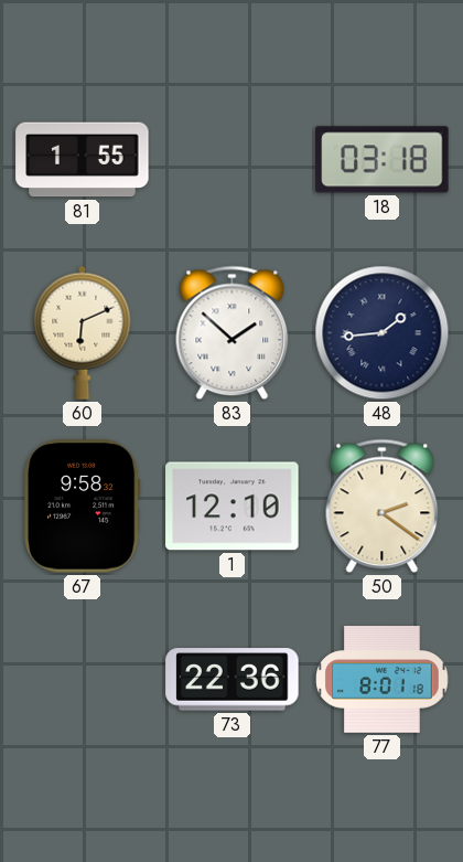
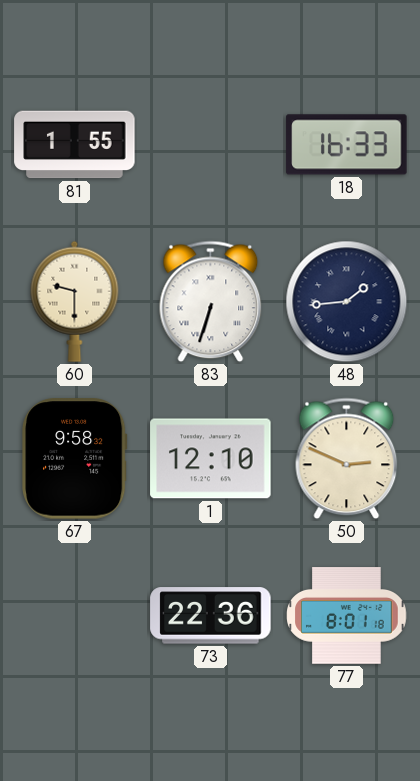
18: 03:18 -> 16:33
60: 6:11 -> 9:30
83: 1:52 -> 6:33
50: 2:21 -> 2:49
